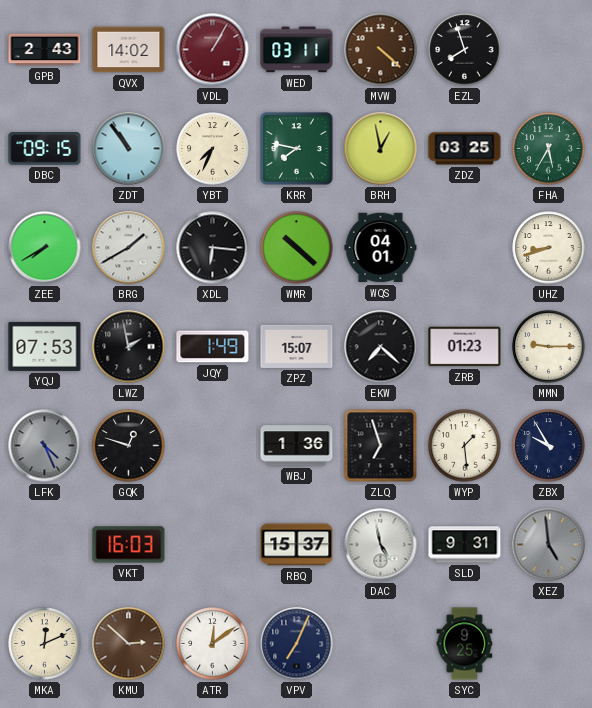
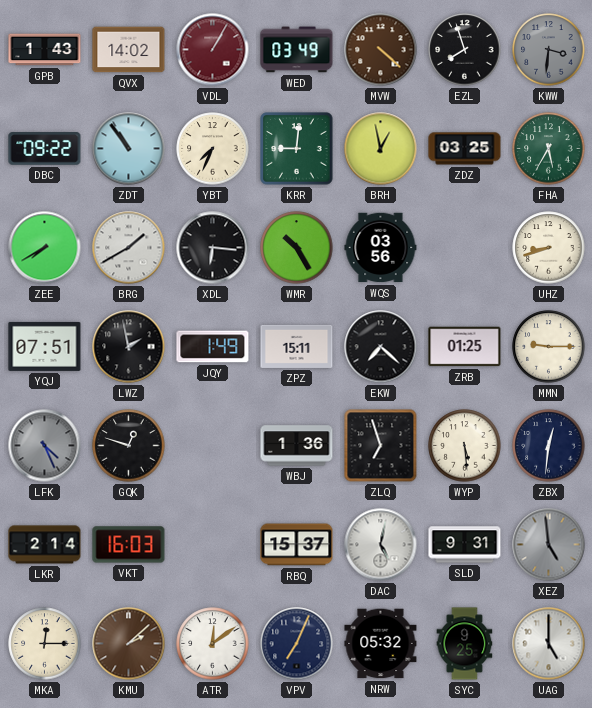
GPB: 2:43 -> 1:43
WED: 03:11 -> 03:49
KWW: none -> 3:31
DBC: 09:15 -> 09:22
KRR: 7:47 -> 9:01
WMR: 10:22 -> 10:25
WQS: 04:01 -> 03:56
YQJ: 07:53 -> 07:51
ZPZ: 15:07 -> 15:11
ZRB: 01:23 -> 01:25
WYP: 1:29 -> 5:29
ZBX: 9:55 -> 12:31
LKR: none -> 2:14
DAC: 4:58 -> 5:02
MKA: 12:11 -> 12:15
KMU: 2:52 -> 2:08
NRW: none -> 05:32
UAG: none -> 5:00
